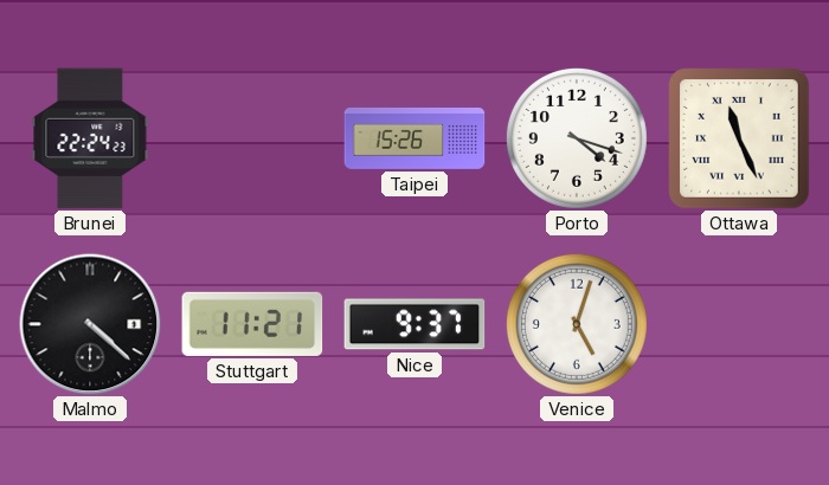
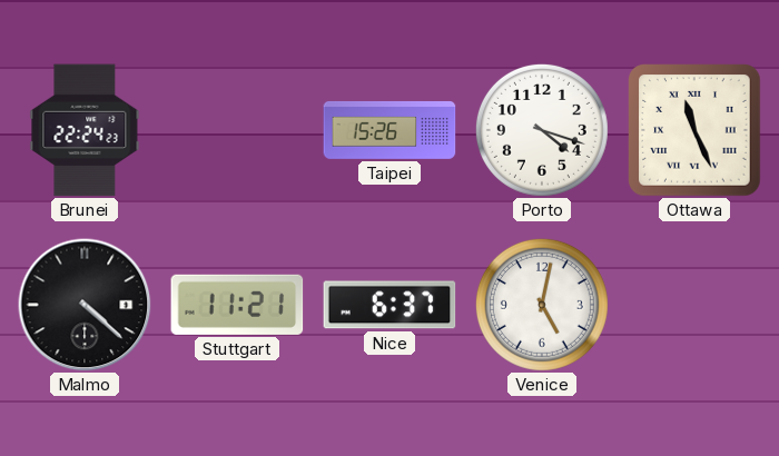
Nice: 9:37 -> 6:37
Venice: 5:03 -> 5:02
